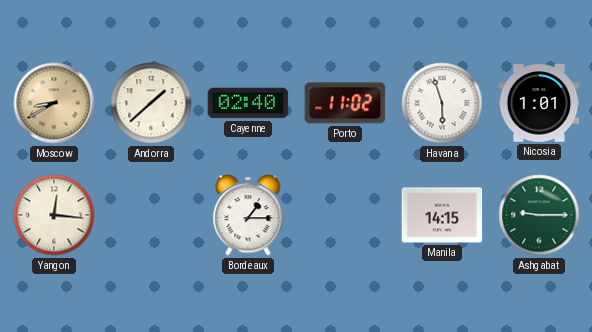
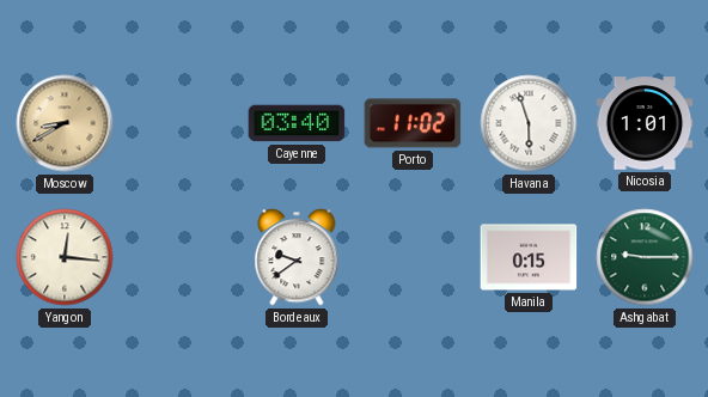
Andorra: 1:38 -> none
Cayenne: 02:40 -> 03:40
Bordeaux: 1:15 -> 9:39
Manila: 14:15 -> 0:15
